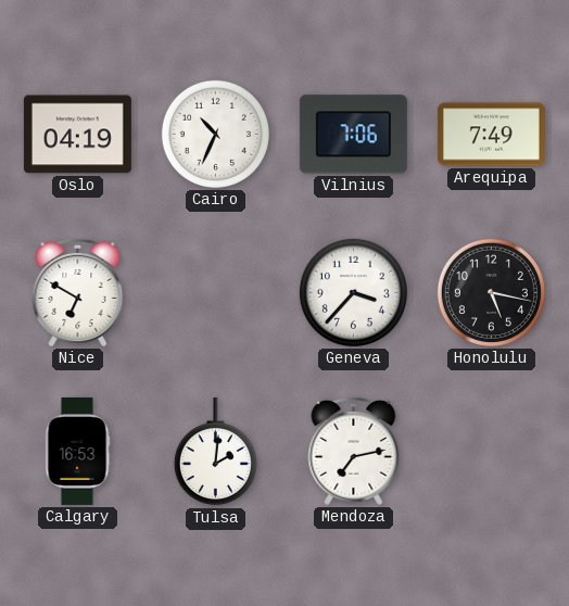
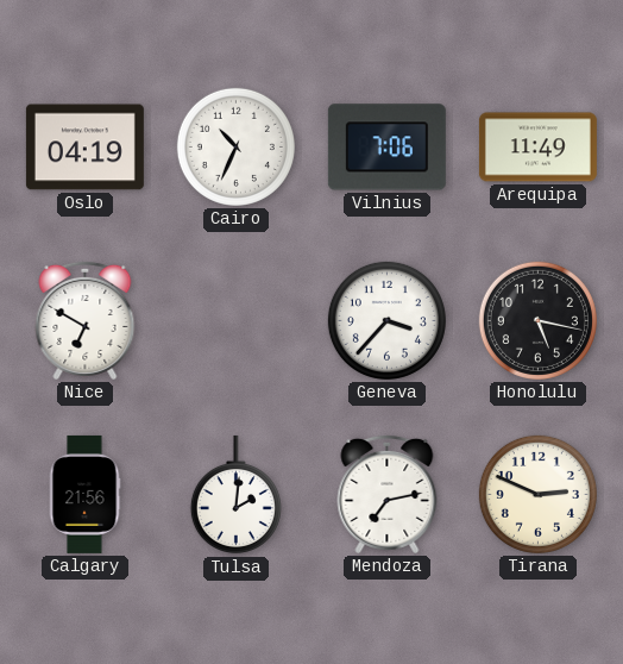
Arequipa: 7:49 -> 11:49
Calgary: 16:53 -> 21:56
Tirana: none -> 2:49
